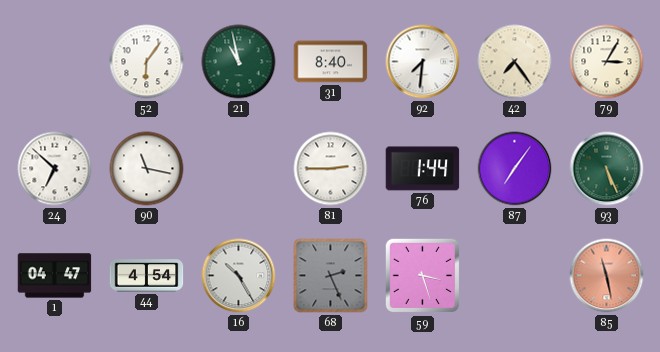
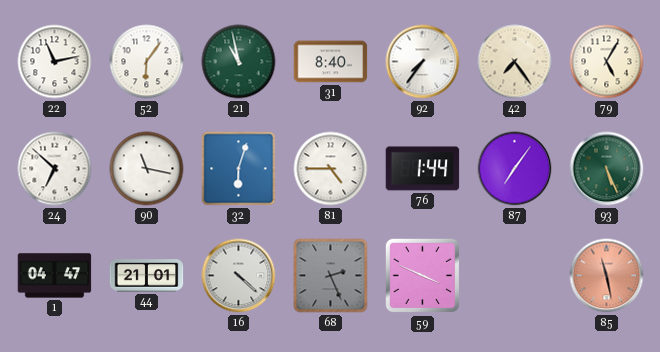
22: none -> 11:13
92: 7:31 -> 7:36
79: 3:05 -> 5:05
32: none -> 6:03
81: 2:45 -> 4:45
44: 4:54 -> 21:01
16: 10:25 -> 4:22
59: 3:27 -> 3:49
